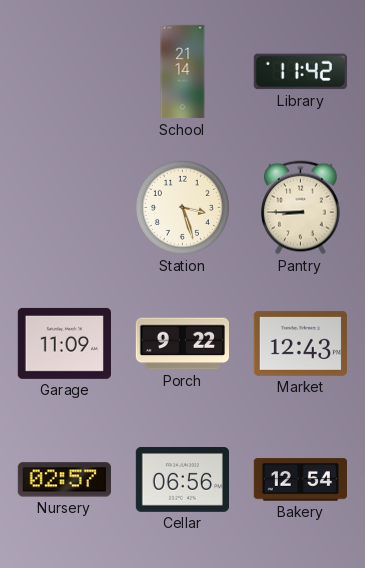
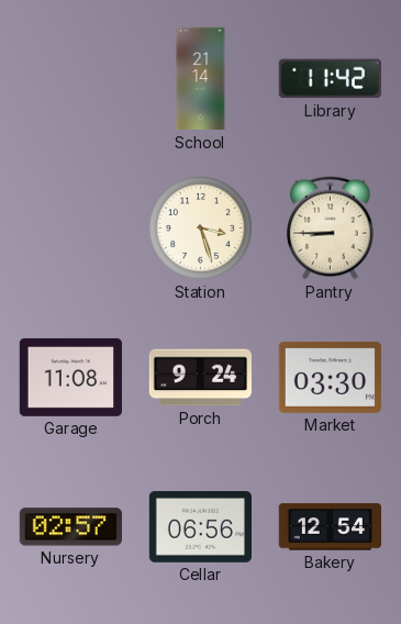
Garage: 11:09 -> 11:08
Porch: 9:22 -> 9:24
Market: 12:43 -> 03:30
